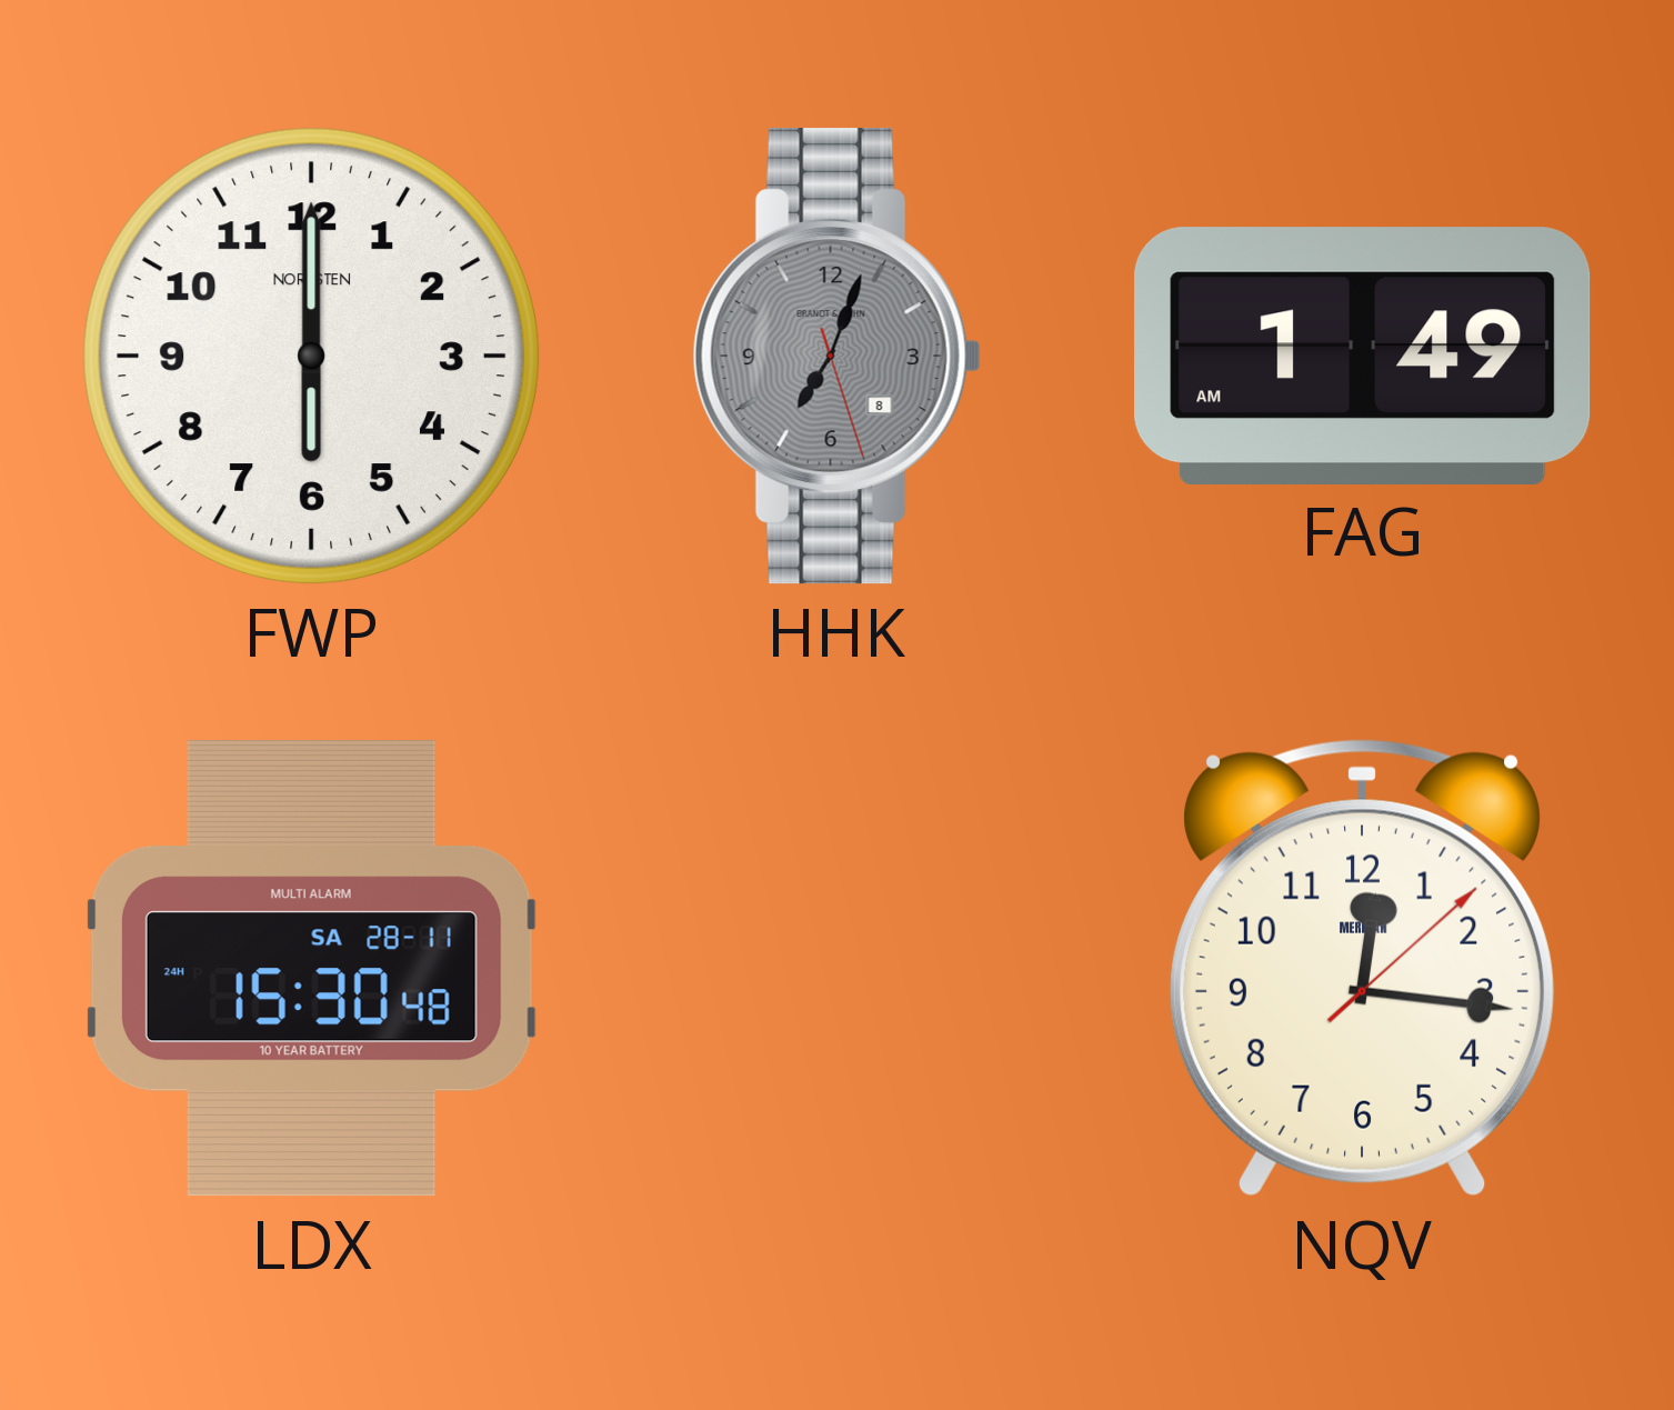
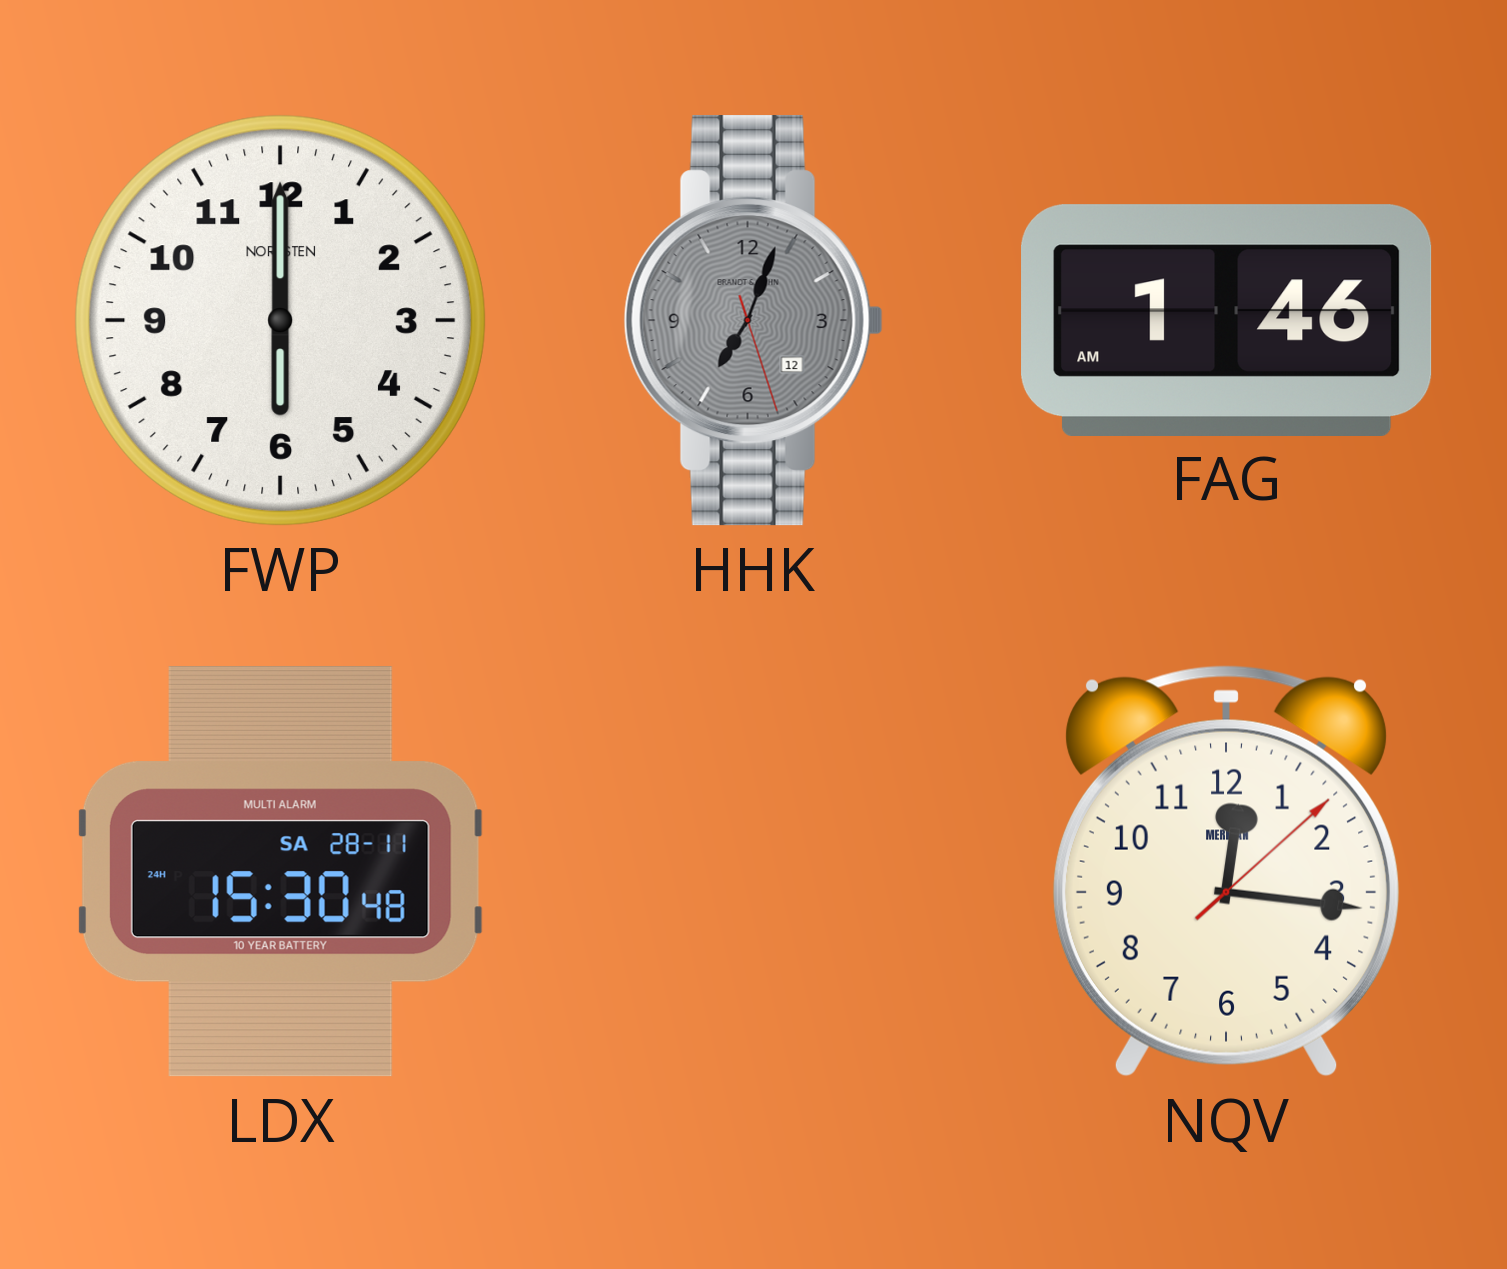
HHK date: 8 -> 12
FAG: 1:49 -> 1:46
